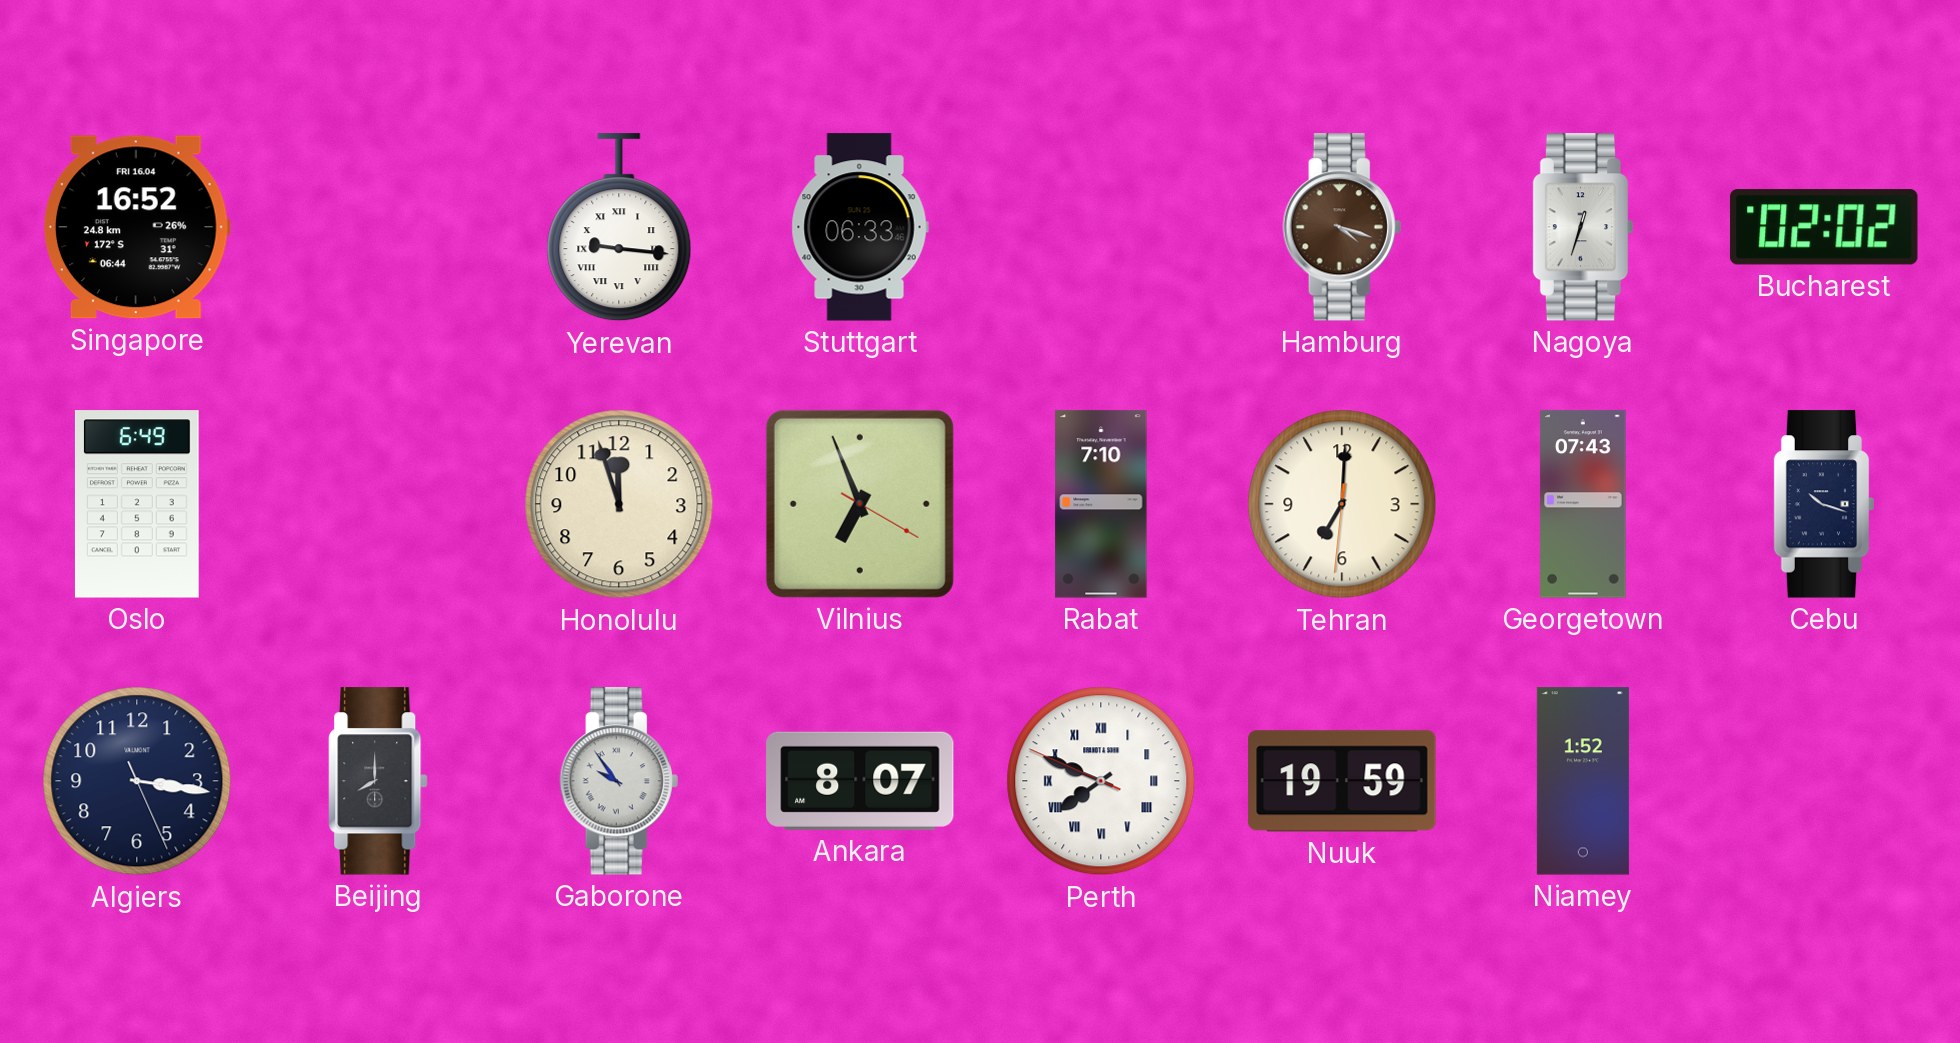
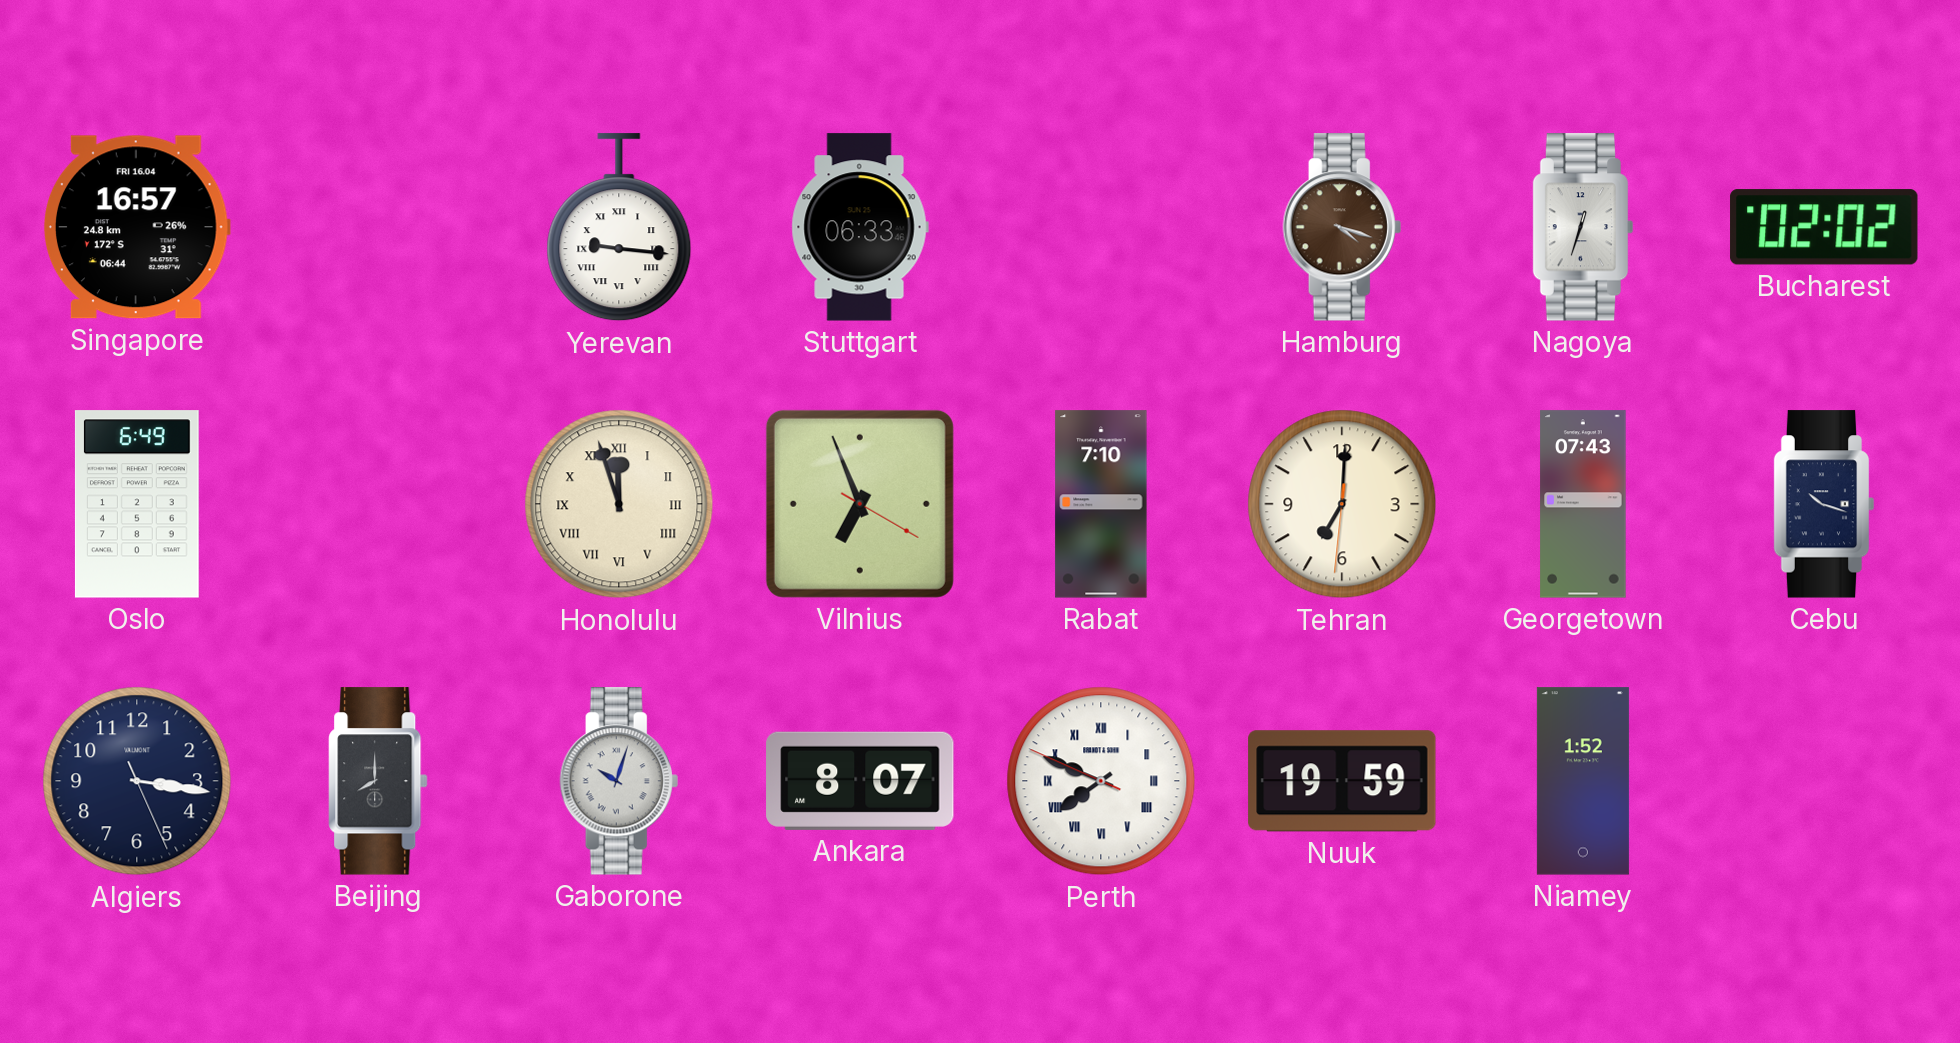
Singapore: 16:52 -> 16:57
Honolulu numerals: Arabic -> Roman
Gaborone: 9:54 -> 10:03
